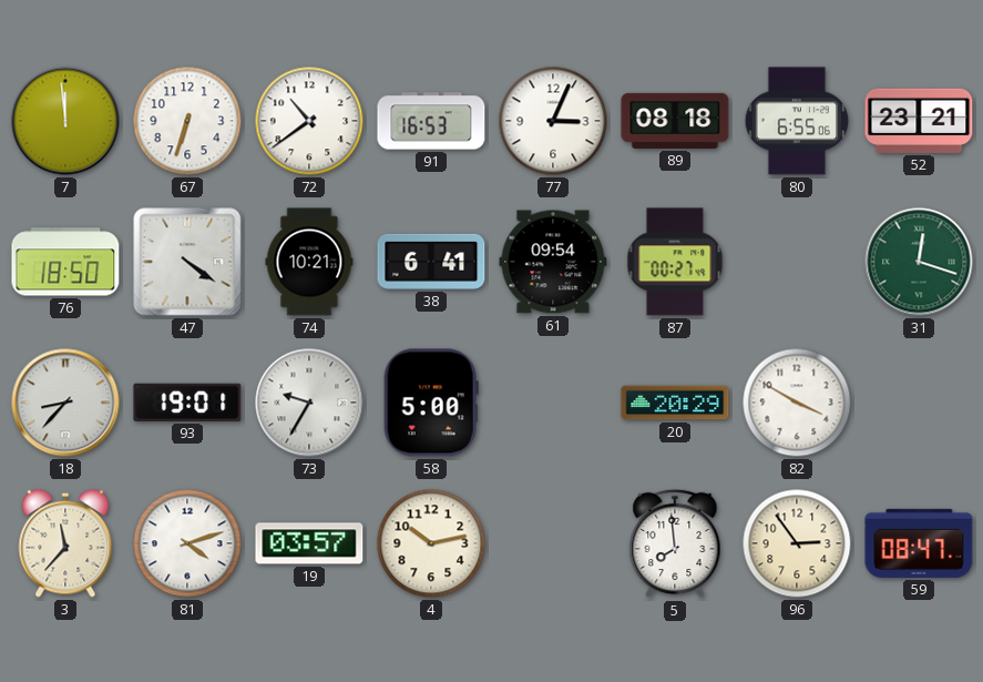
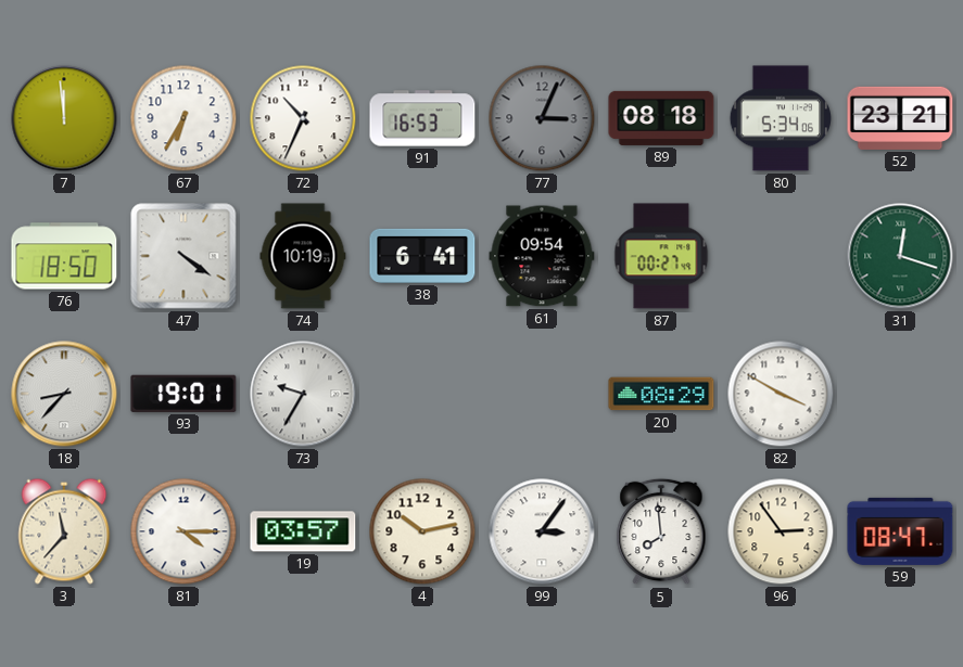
67: 6:33 -> 6:35
72: 10:39 -> 10:34
77 dial: white -> grey
80: 6:55 -> 5:34
74: 10:21 -> 10:19
58: 5:00 -> none
20: 20:29 -> 08:29
81: 4:12 -> 4:15
99: none -> 3:06
